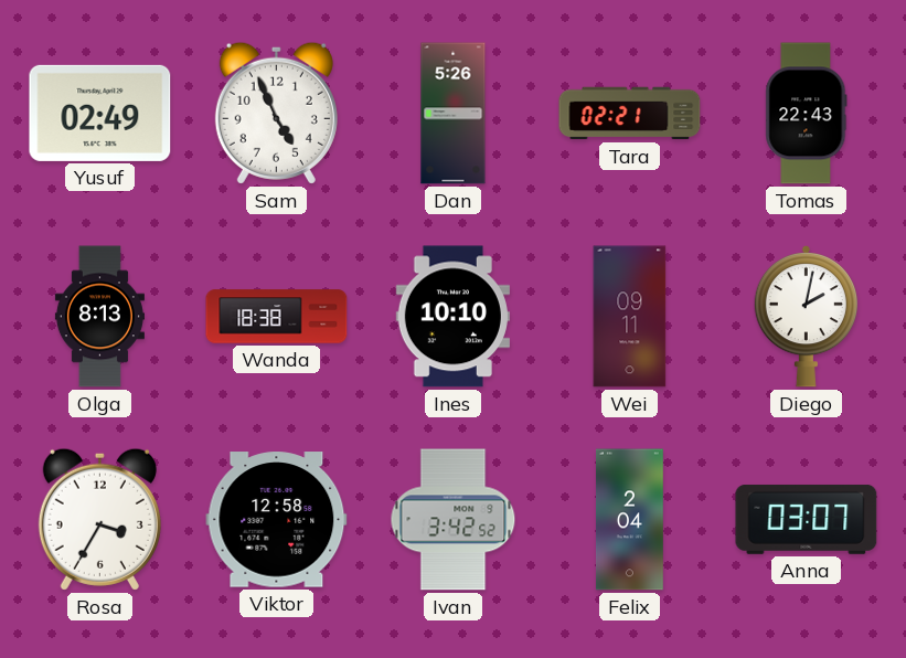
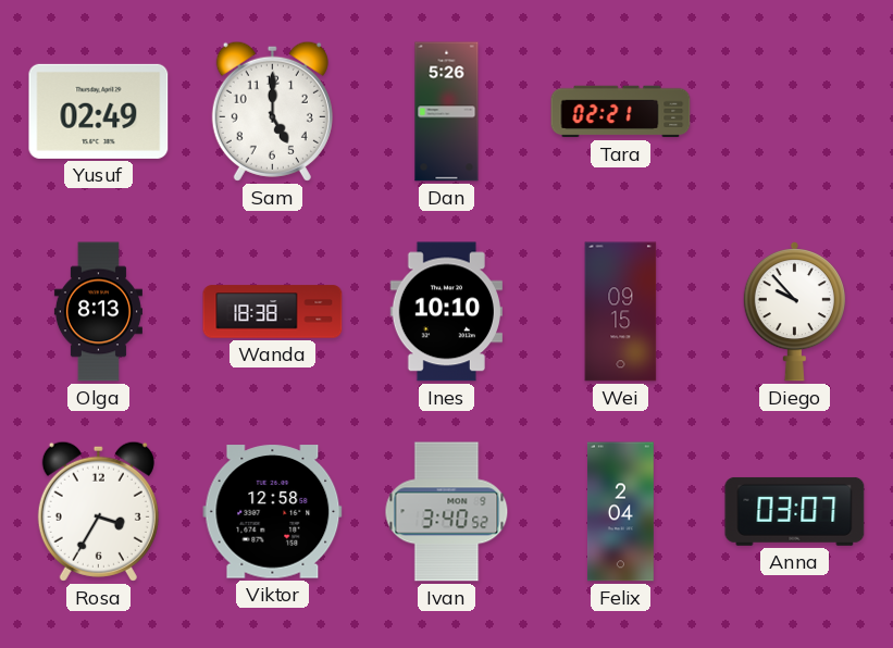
Sam: 4:56 -> 5:00
Tomas: 22:43 -> none
Wei: 09:11 -> 09:15
Diego: 2:02 -> 9:53
Ivan: 3:42 -> 3:40
